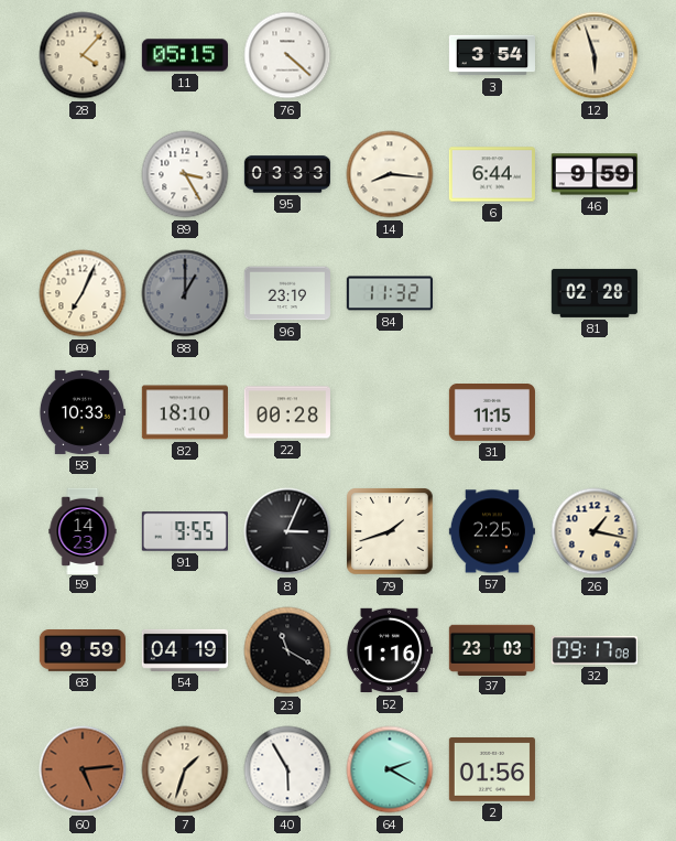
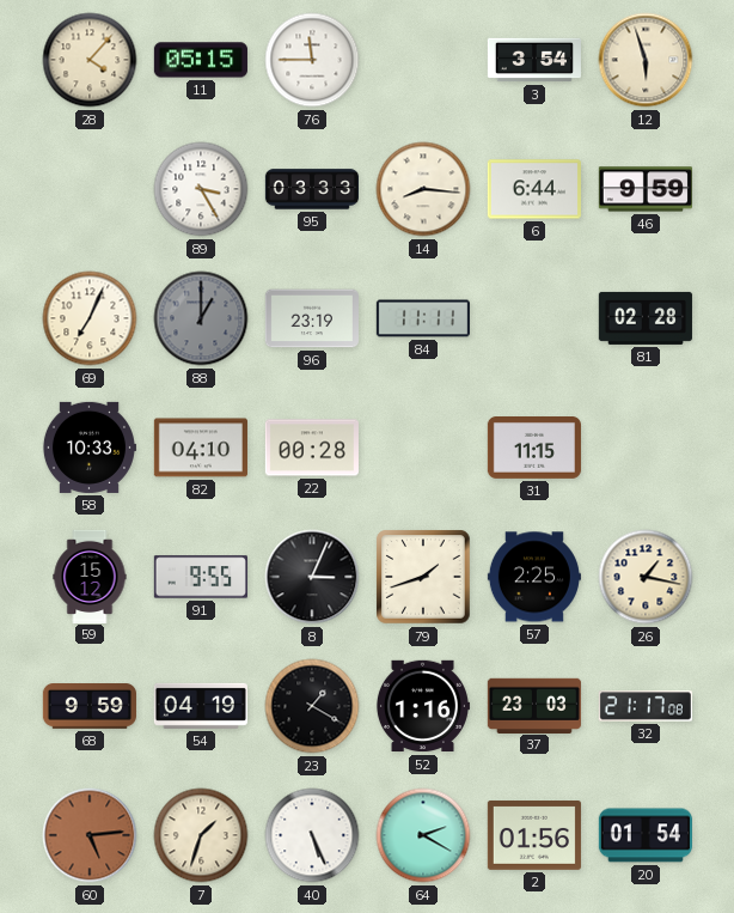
76: 4:22 -> 11:45
84: 11:32 -> 11:11
82: 18:10 -> 04:10
59: 14:23 -> 15:12
23: 11:20 -> 1:20
32: 09:17 -> 21:17
40: 5:55 -> 5:26
20: none -> 01:54
